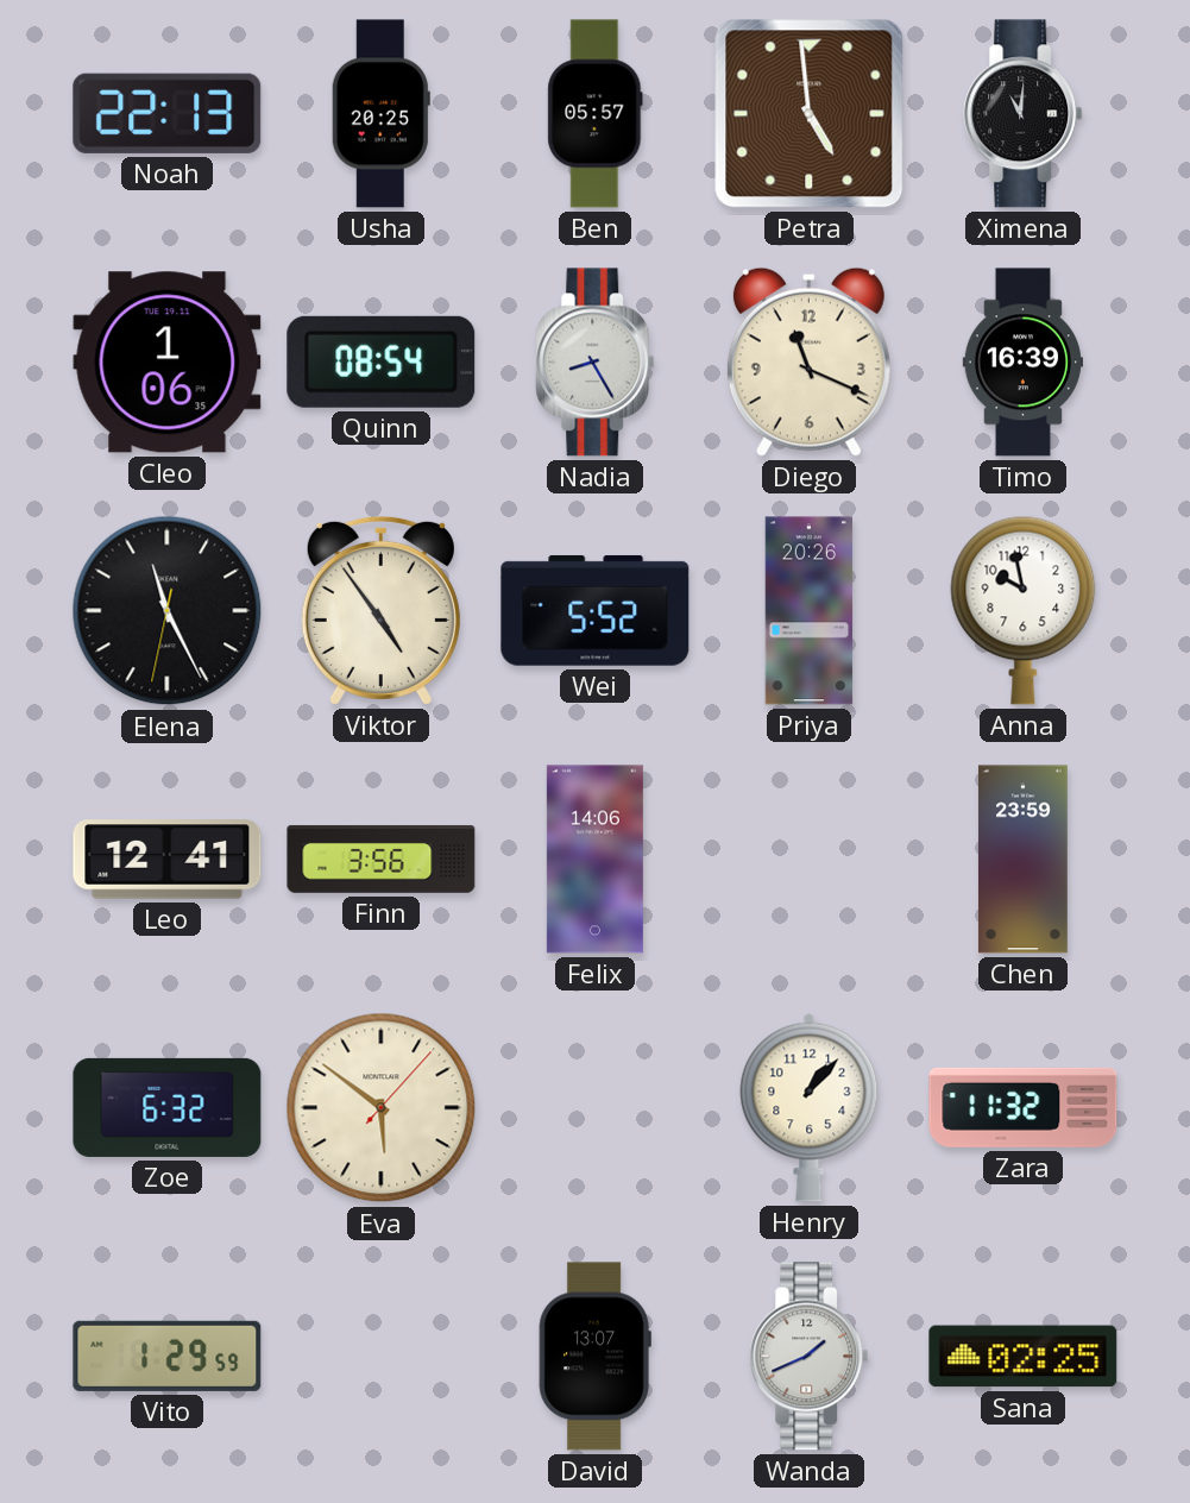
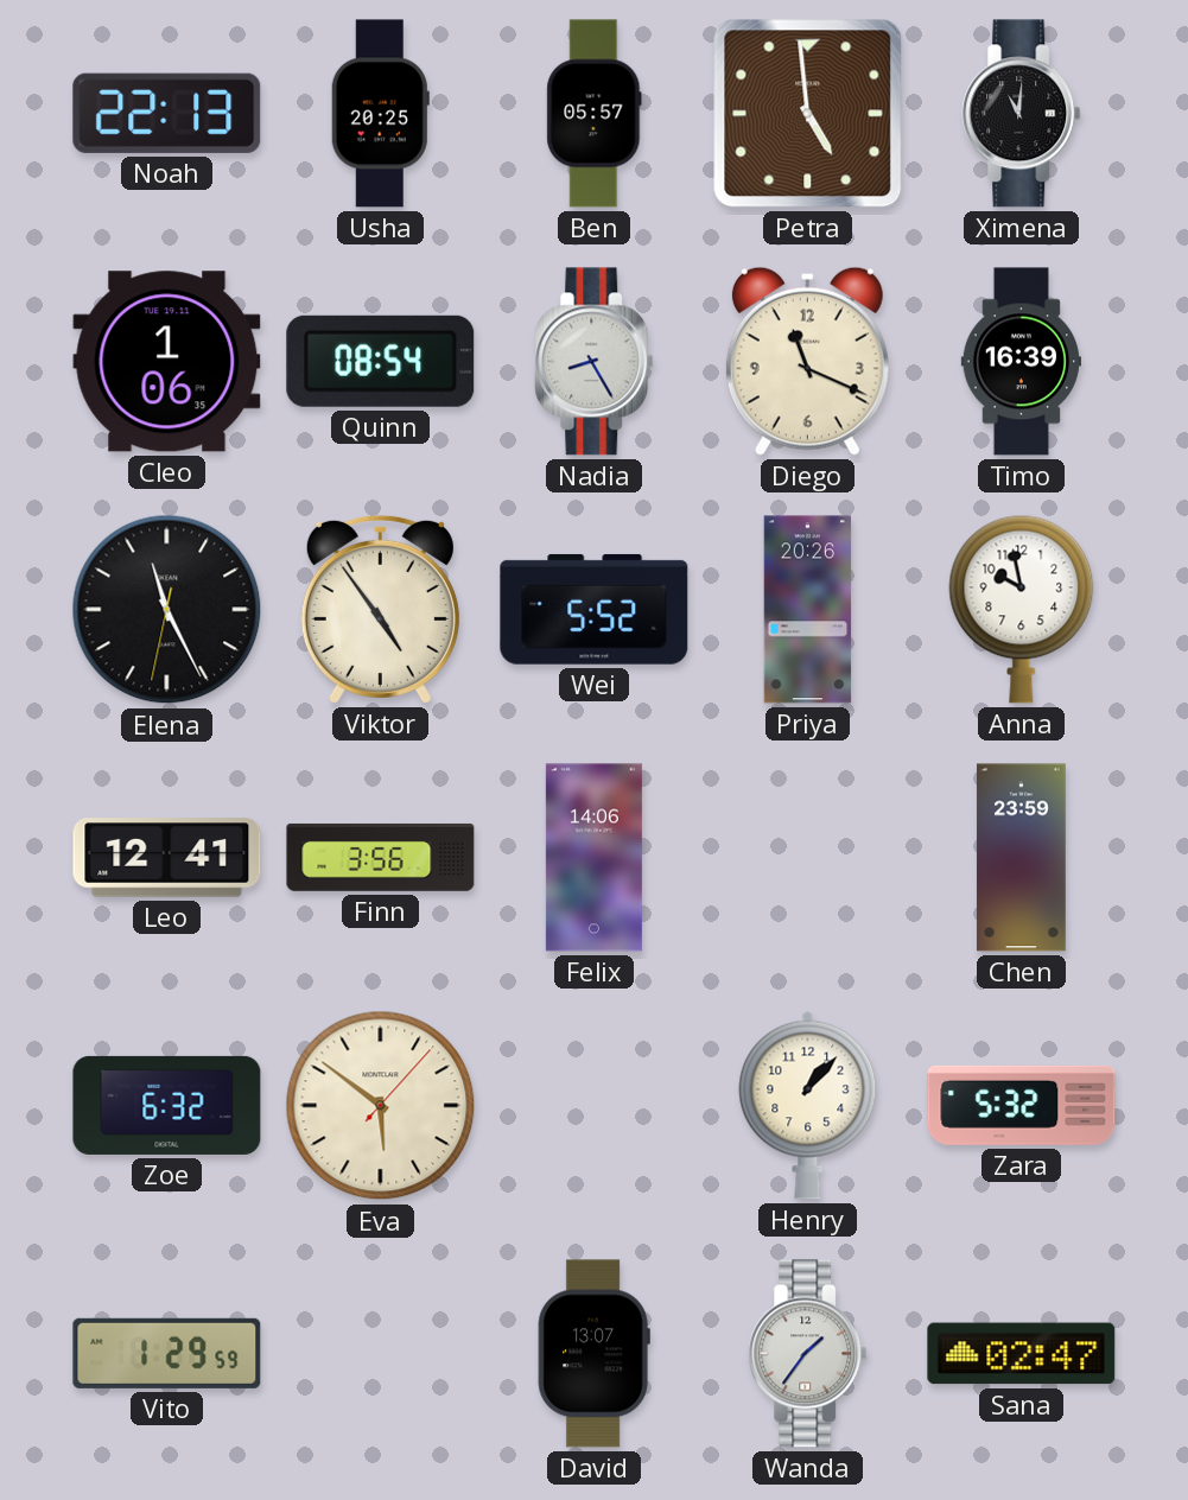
Zara: 11:32 -> 5:32
Wanda: 1:41 -> 1:36
Sana: 02:25 -> 02:47
